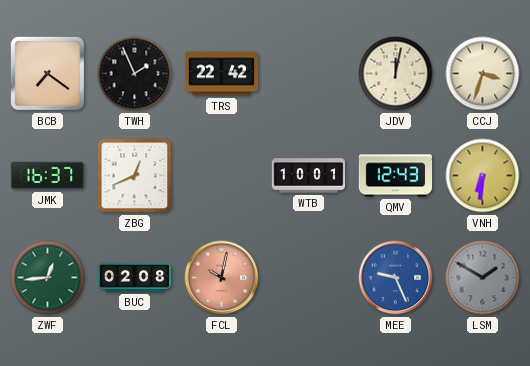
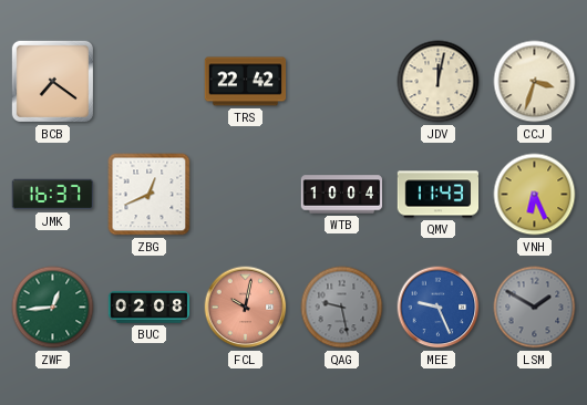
TWH: 1:56 -> none
WTB: 10:01 -> 10:04
QMV: 12:43 -> 11:43
VNH: 6:31 -> 6:26
QAG: none -> 9:28
